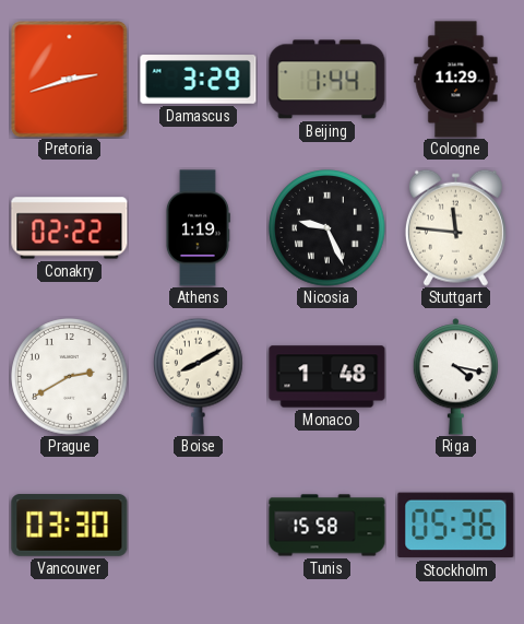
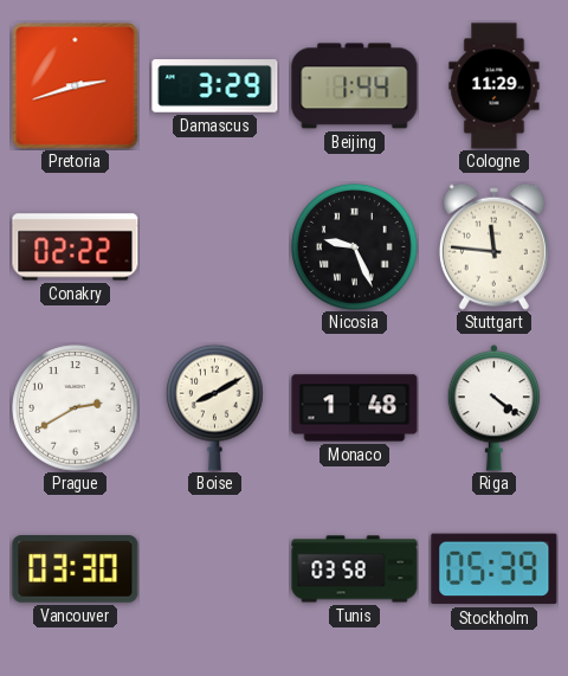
Athens: 1:19 -> none
Riga: 4:17 -> 4:21
Tunis: 15:58 -> 03:58
Stockholm: 05:36 -> 05:39
